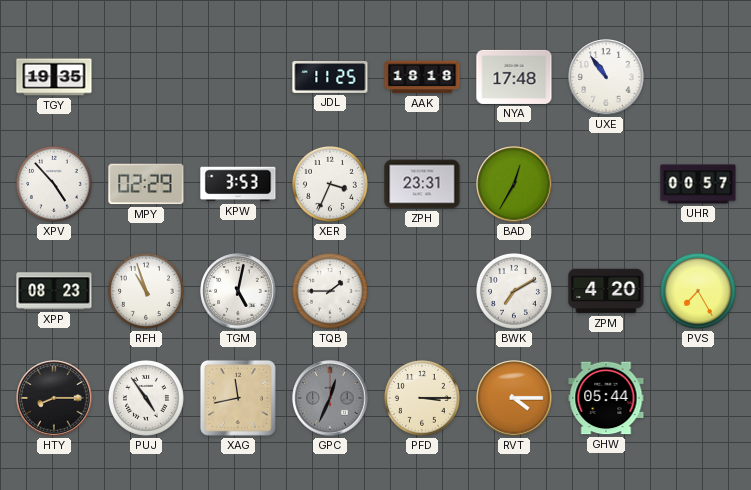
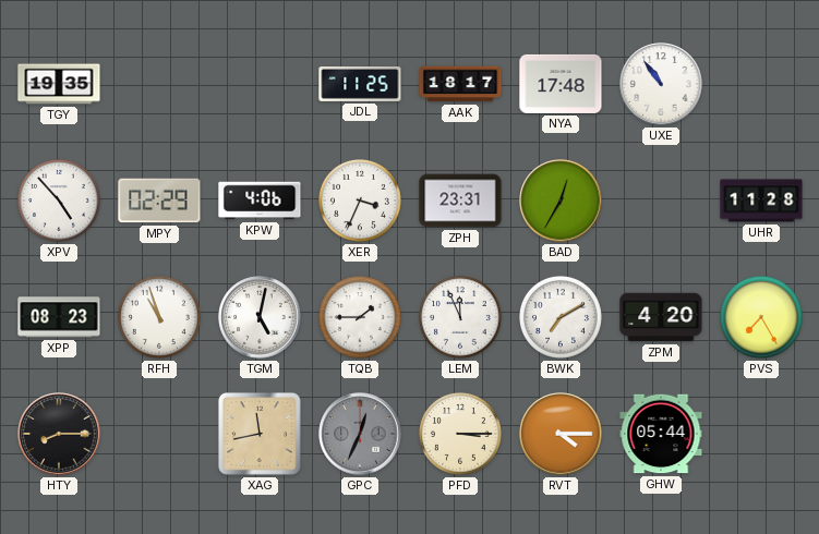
AAK: 18:18 -> 18:17
KPW: 3:53 -> 4:06
UHR: 00:57 -> 11:28
LEM: none -> 11:56
PUJ: 4:54 -> none
